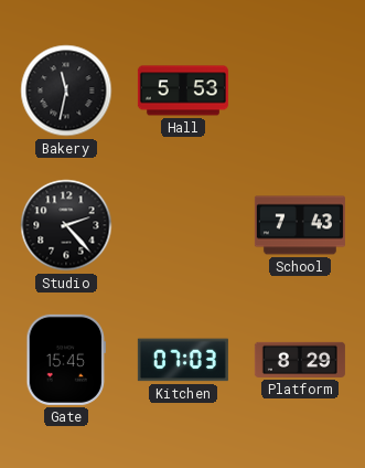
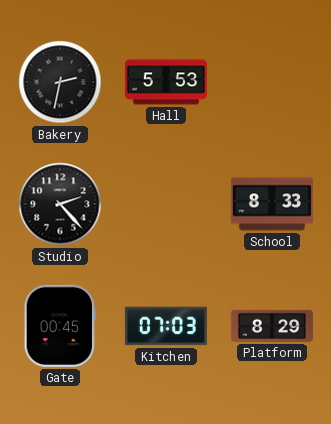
Bakery: 11:32 -> 2:32
School: 7:43 -> 8:33
Gate: 15:45 -> 00:45
